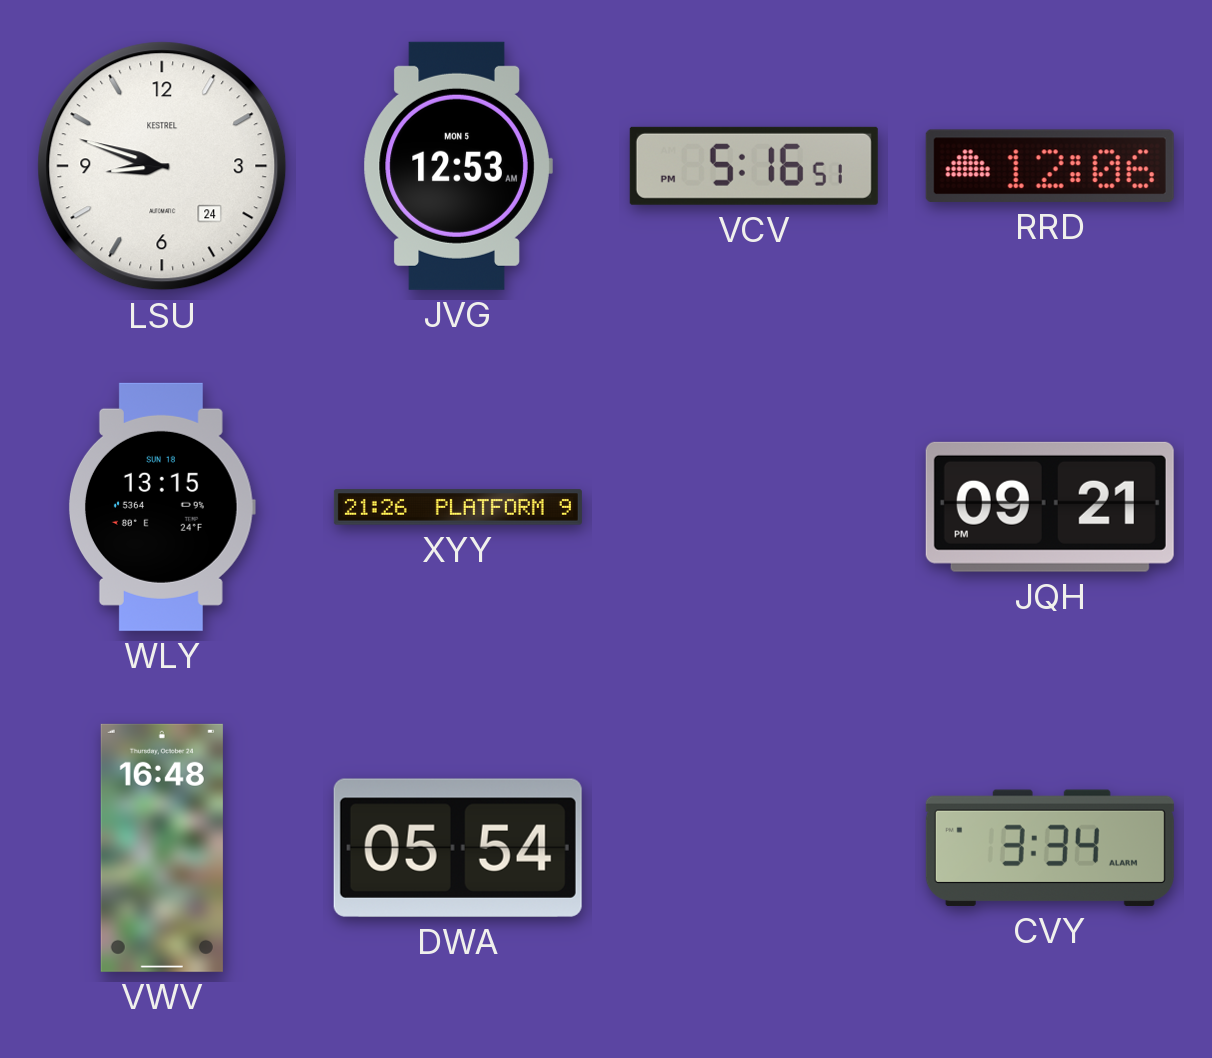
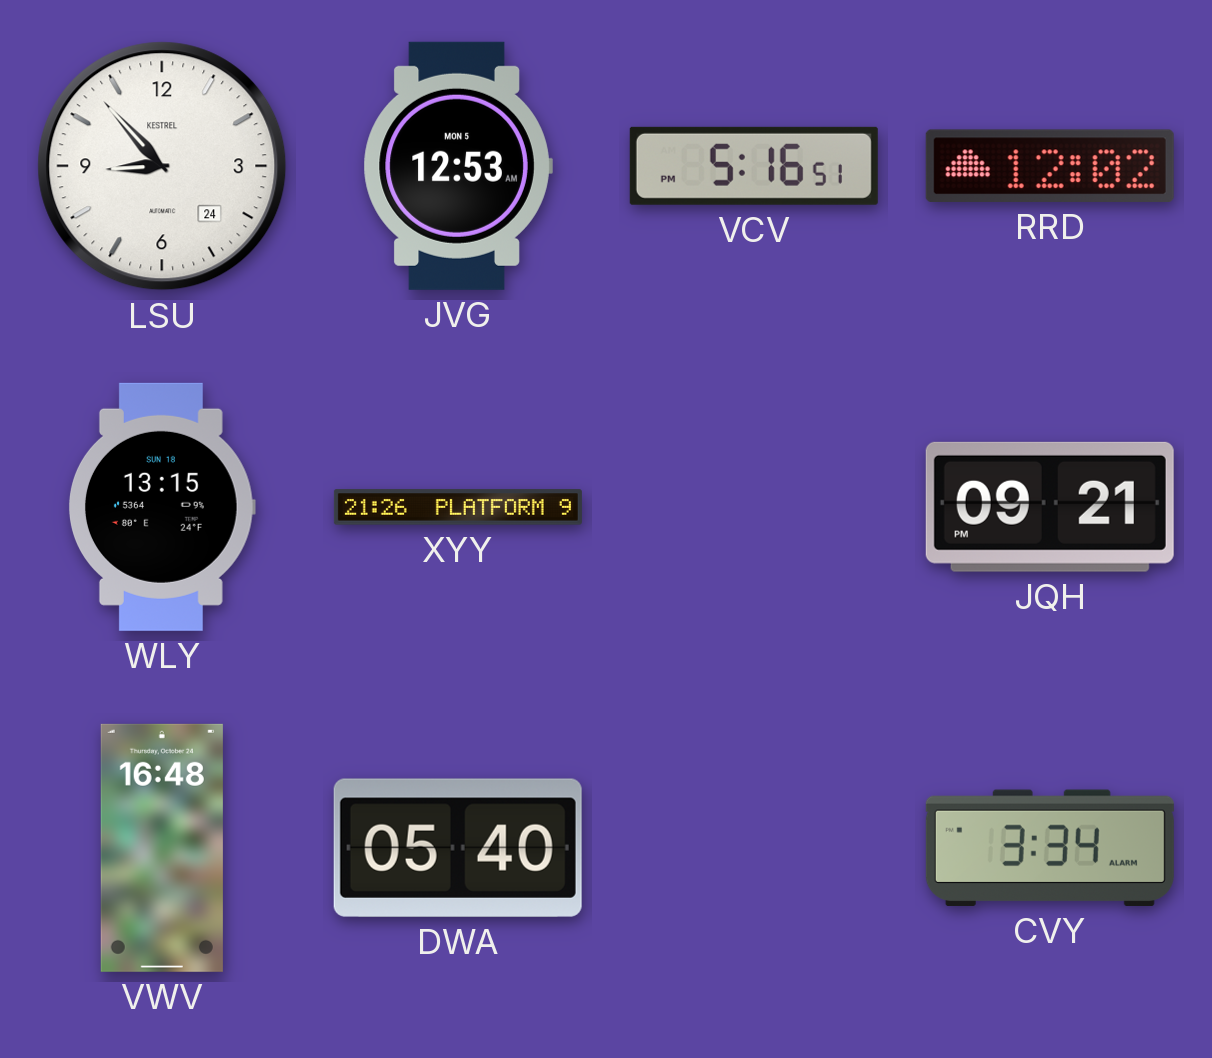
LSU: 8:48 -> 8:53
RRD: 12:06 -> 12:02
DWA: 05:54 -> 05:40
